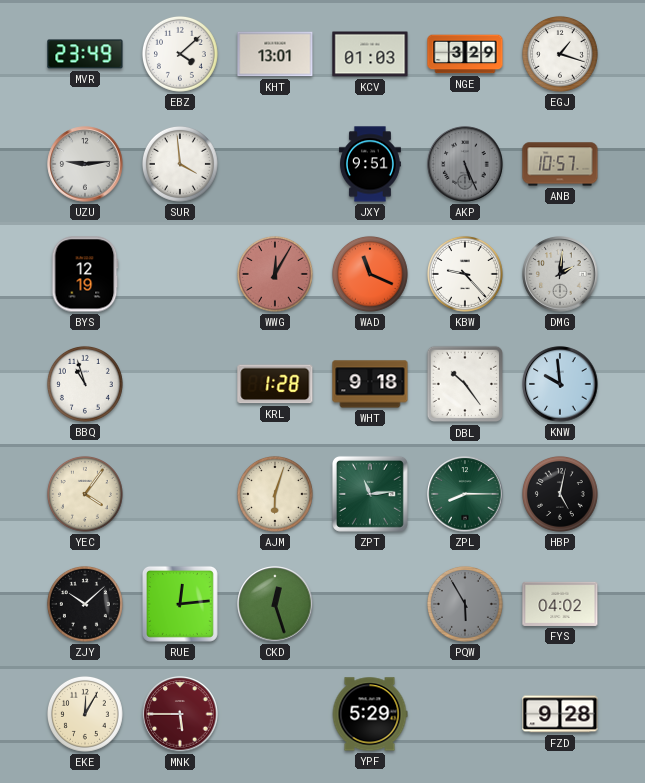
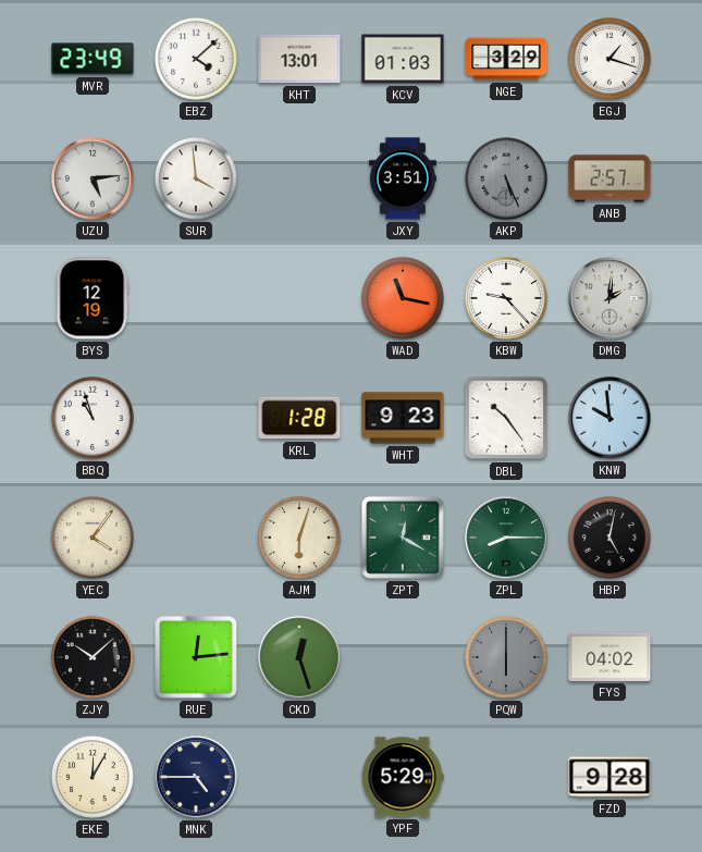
UZU: 9:14 -> 5:14
JXY: 9:51 -> 3:51
ANB: 10:57 -> 2:57
WWG: 12:05 -> none
WAD: 11:19 -> 11:17
WHT: 9:18 -> 9:23
ZPT: 11:14 -> 12:20
PQW: 5:55 -> 6:00
MNK: 5:45 -> 4:45
MNK dial: burgundy -> navy
